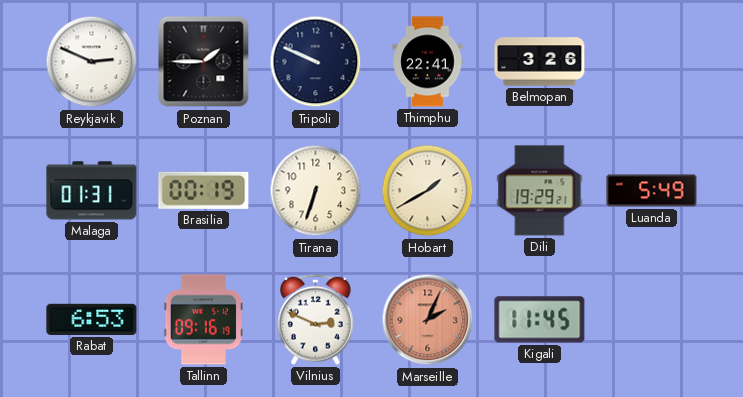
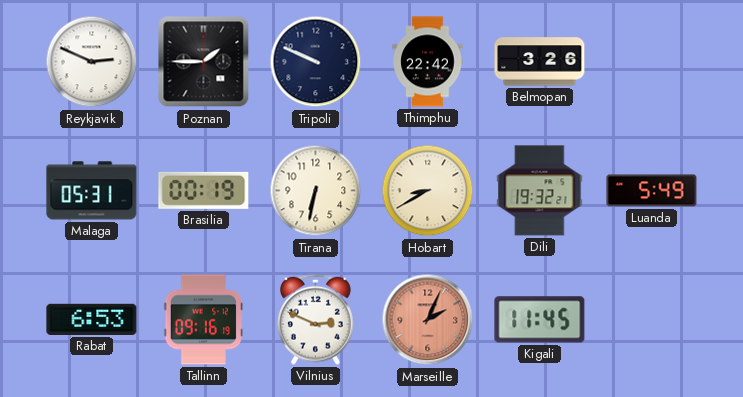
Thimphu: 22:41 -> 22:42
Malaga: 01:31 -> 05:31
Tirana: 6:33 -> 6:32
Hobart: 1:40 -> 8:40
Dili: 19:29 -> 19:32
